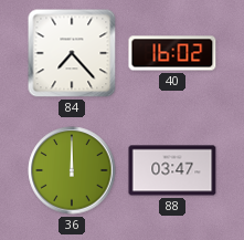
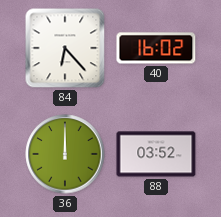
84: 7:23 -> 6:23
88: 03:47 -> 03:52
